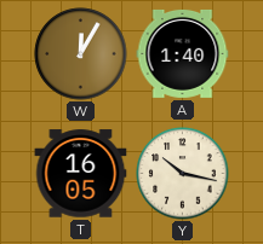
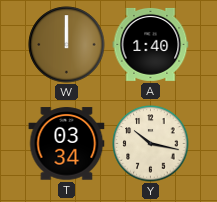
W: 12:05 -> 12:00
T: 16:05 -> 03:34
